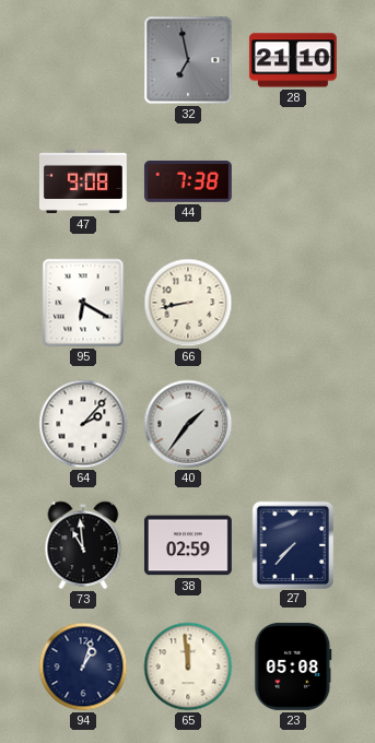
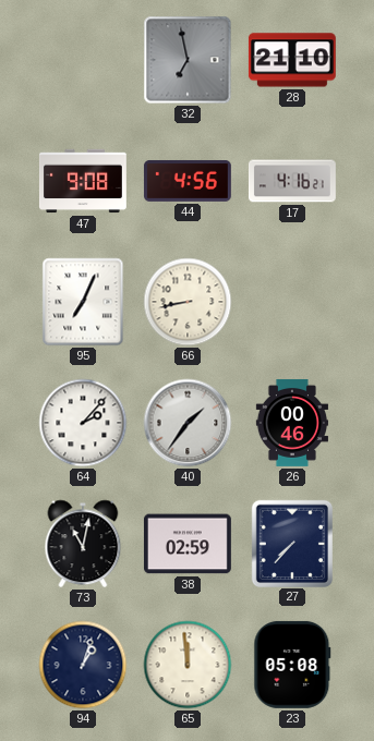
44: 7:38 -> 4:56
17: none -> 4:16
95: 6:20 -> 7:04
26: none -> 00:46
73: 10:59 -> 11:02
